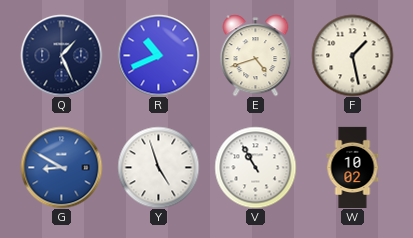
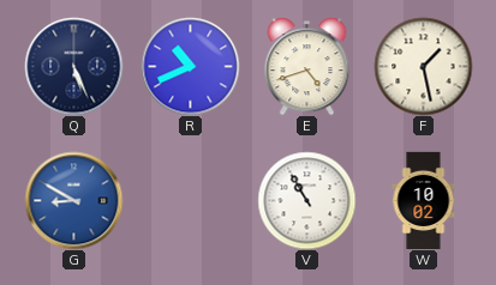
Q: 1:26 -> 5:26
Y: 4:57 -> none
